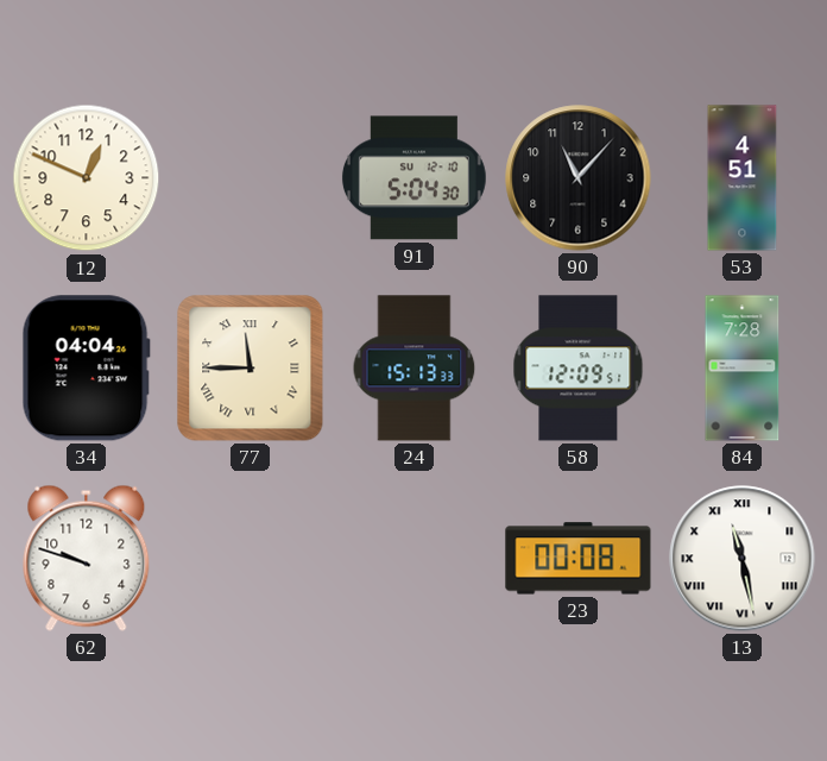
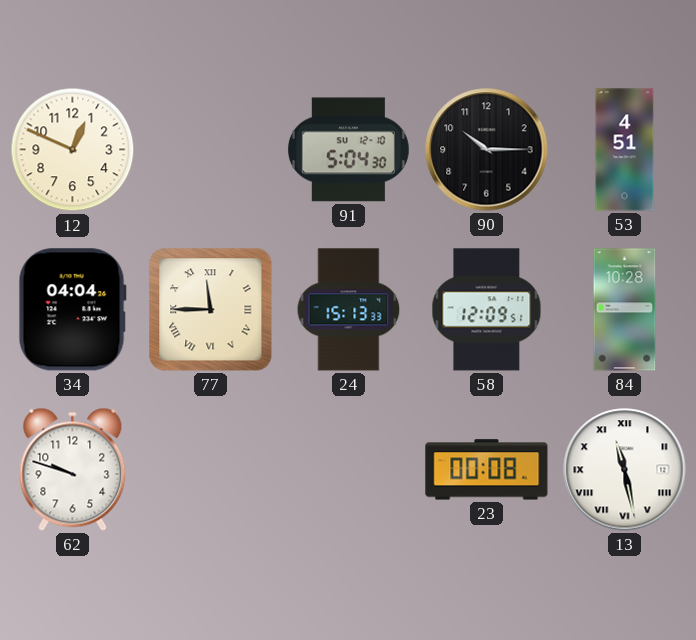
90: 11:07 -> 10:15
84: 7:28 -> 10:28
